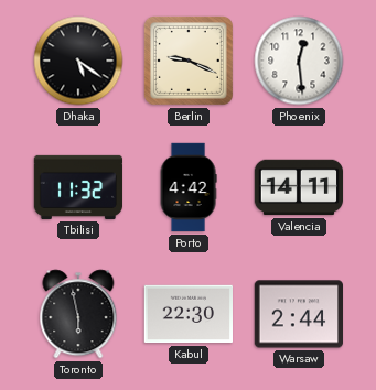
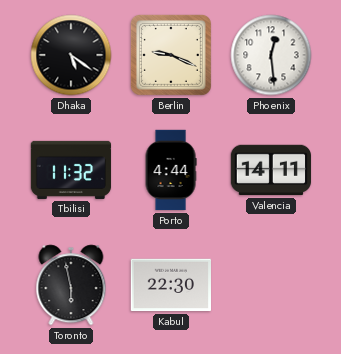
Porto: 4:42 -> 4:44
Warsaw: 2:44 -> none
